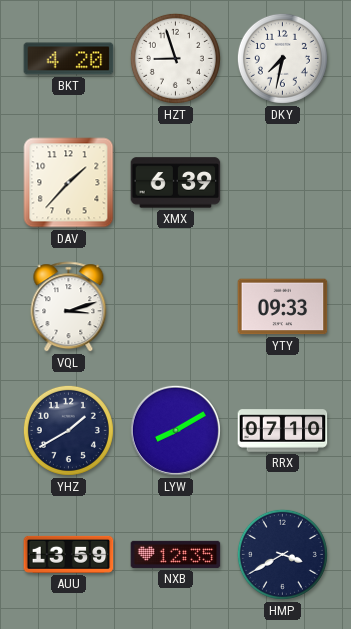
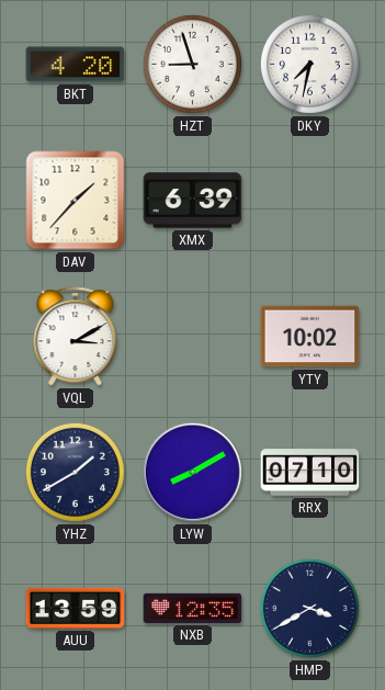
VQL: 3:12 -> 3:10
YTY: 09:33 -> 10:02
